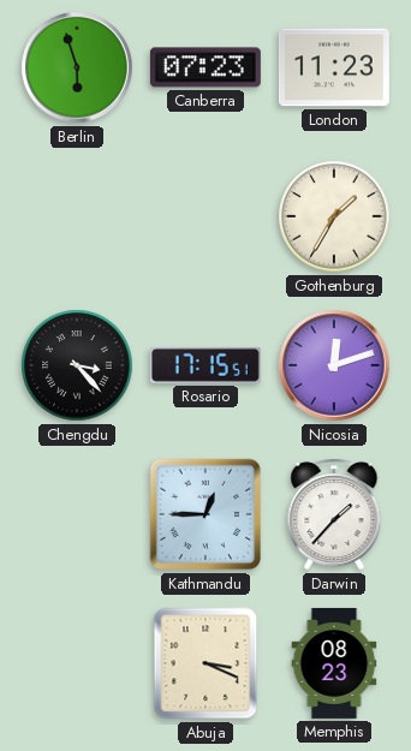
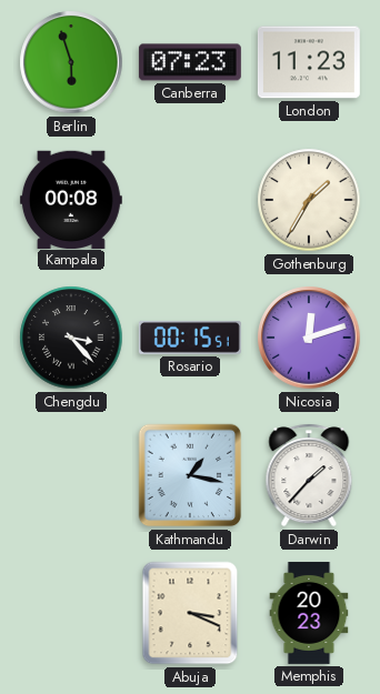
Kampala: none -> 00:08
Rosario: 17:15 -> 00:15
Kathmandu: 12:45 -> 1:17
Memphis: 08:23 -> 20:23
